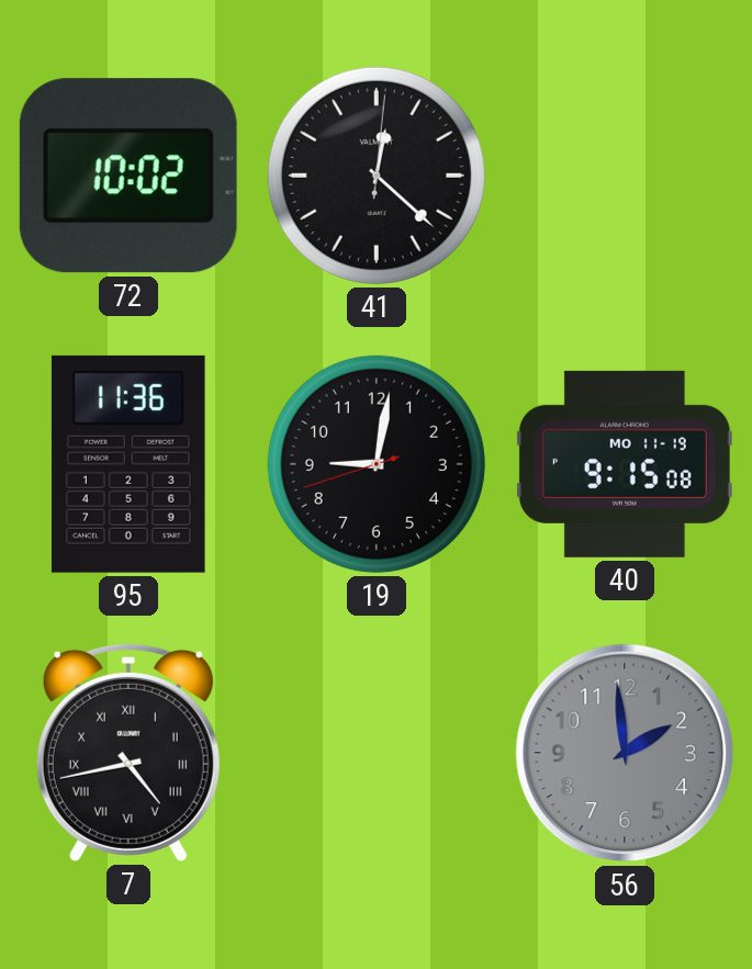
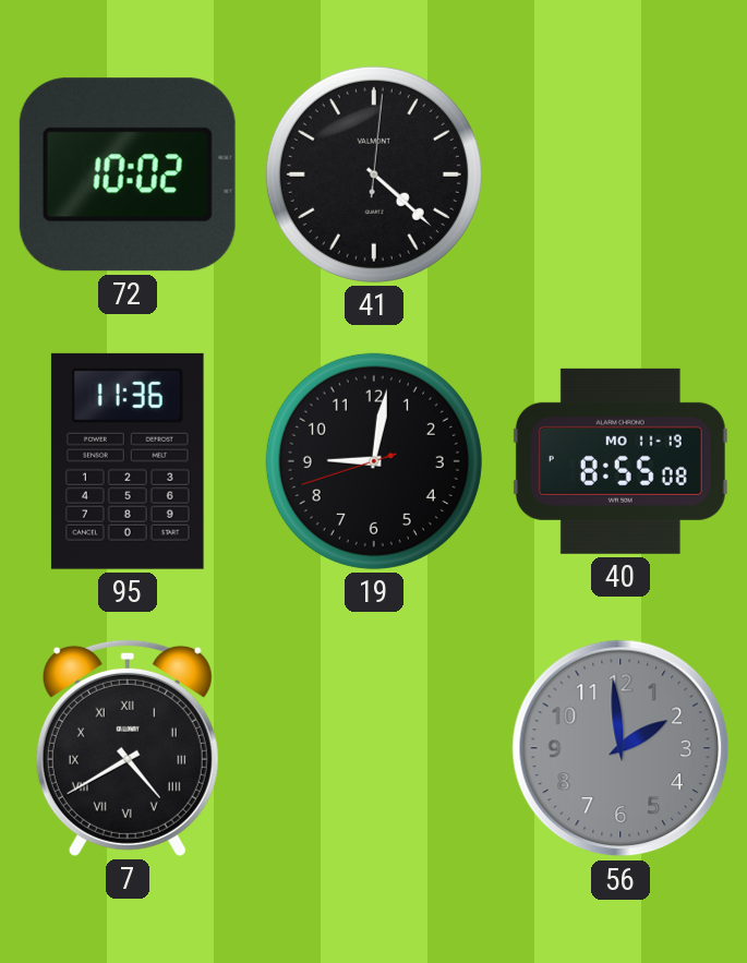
41: 12:22 -> 4:22
40: 9:15 -> 8:55
7: 4:43 -> 4:40
